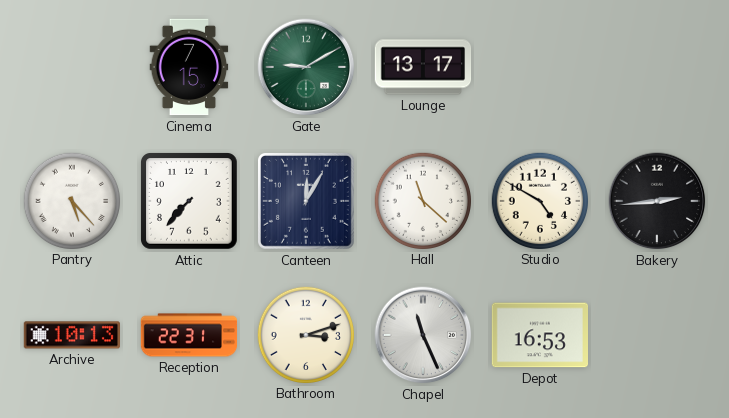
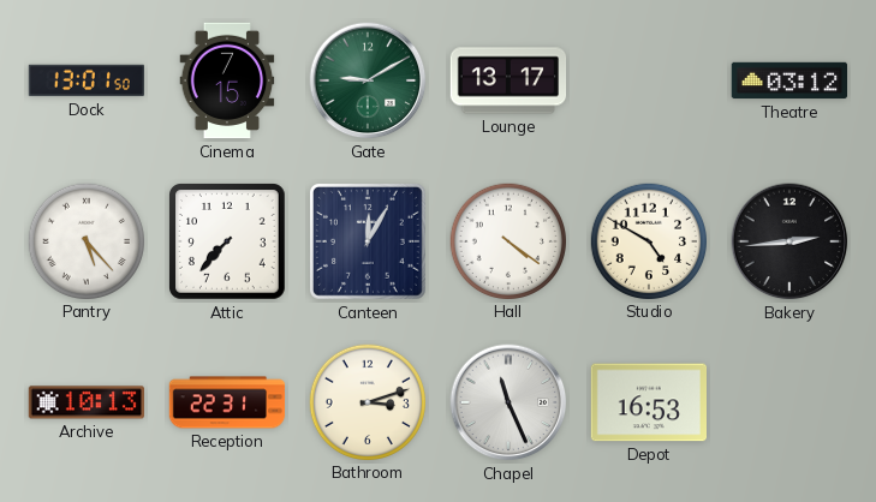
Dock: none -> 13:01
Theatre: none -> 03:12
Hall: 11:22 -> 4:21
